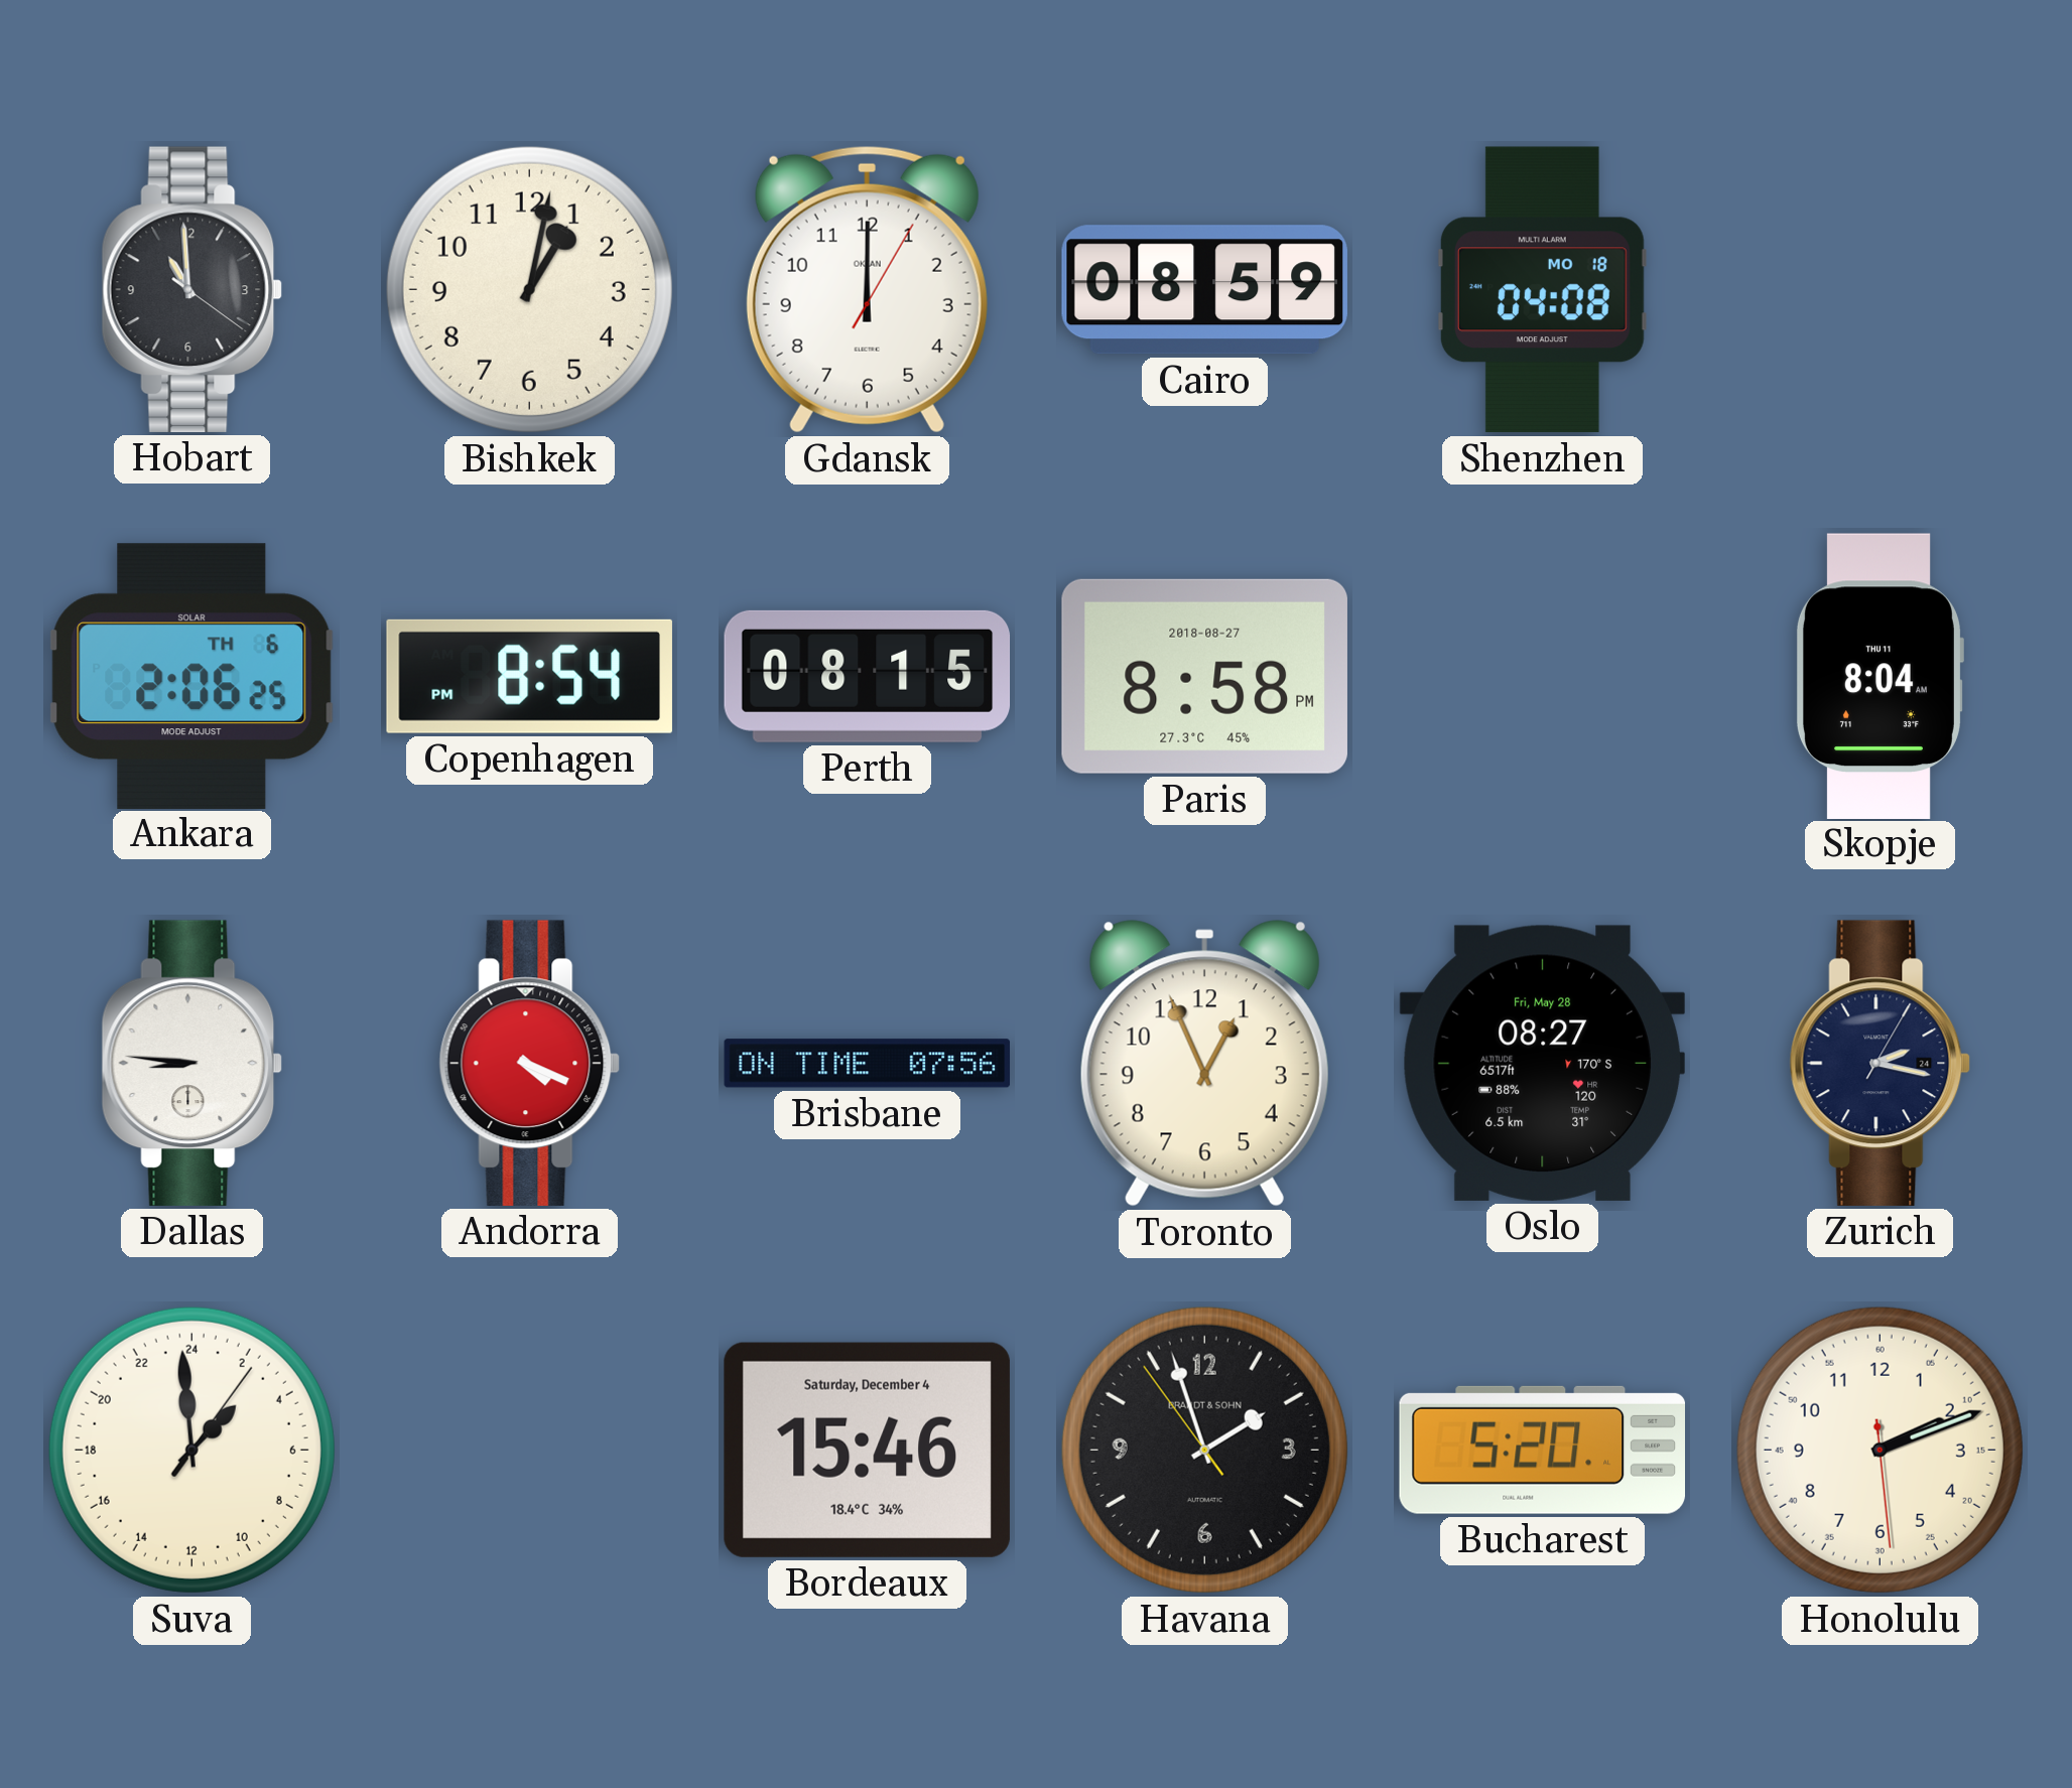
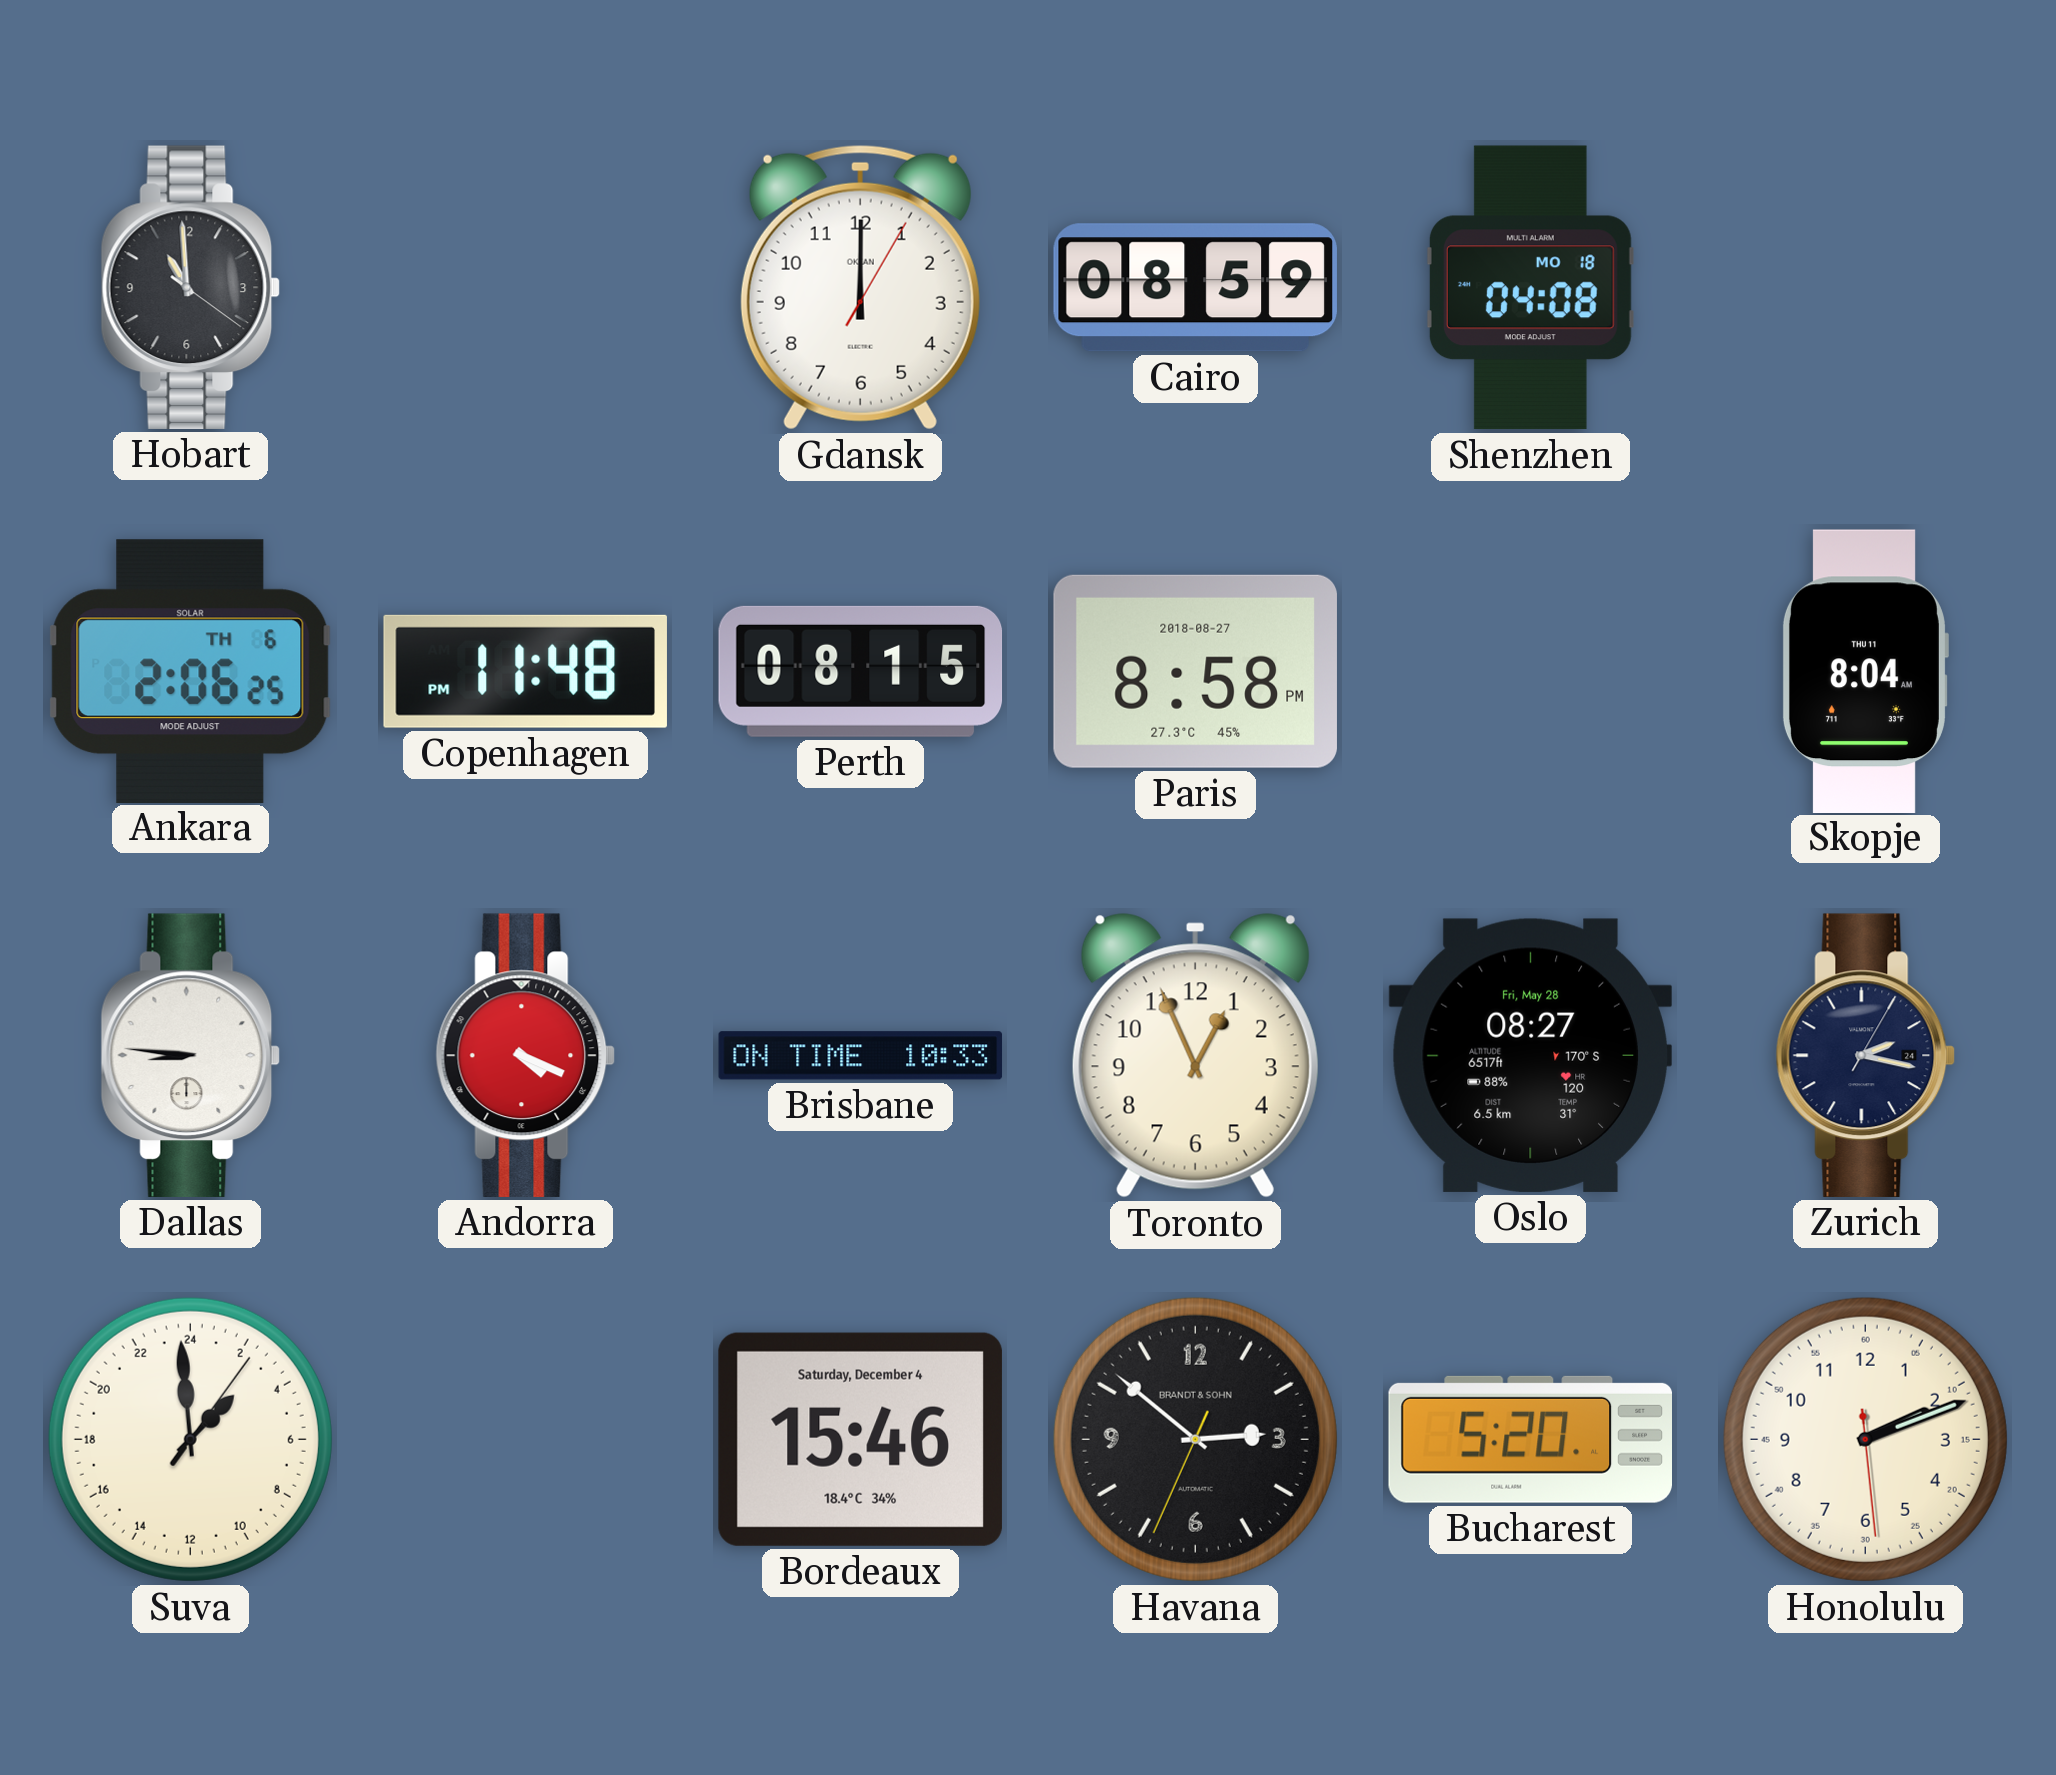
Bishkek: 1:02 -> none
Copenhagen: 8:54 -> 11:48
Brisbane: 07:56 -> 10:33
Havana: 1:56 -> 2:51
